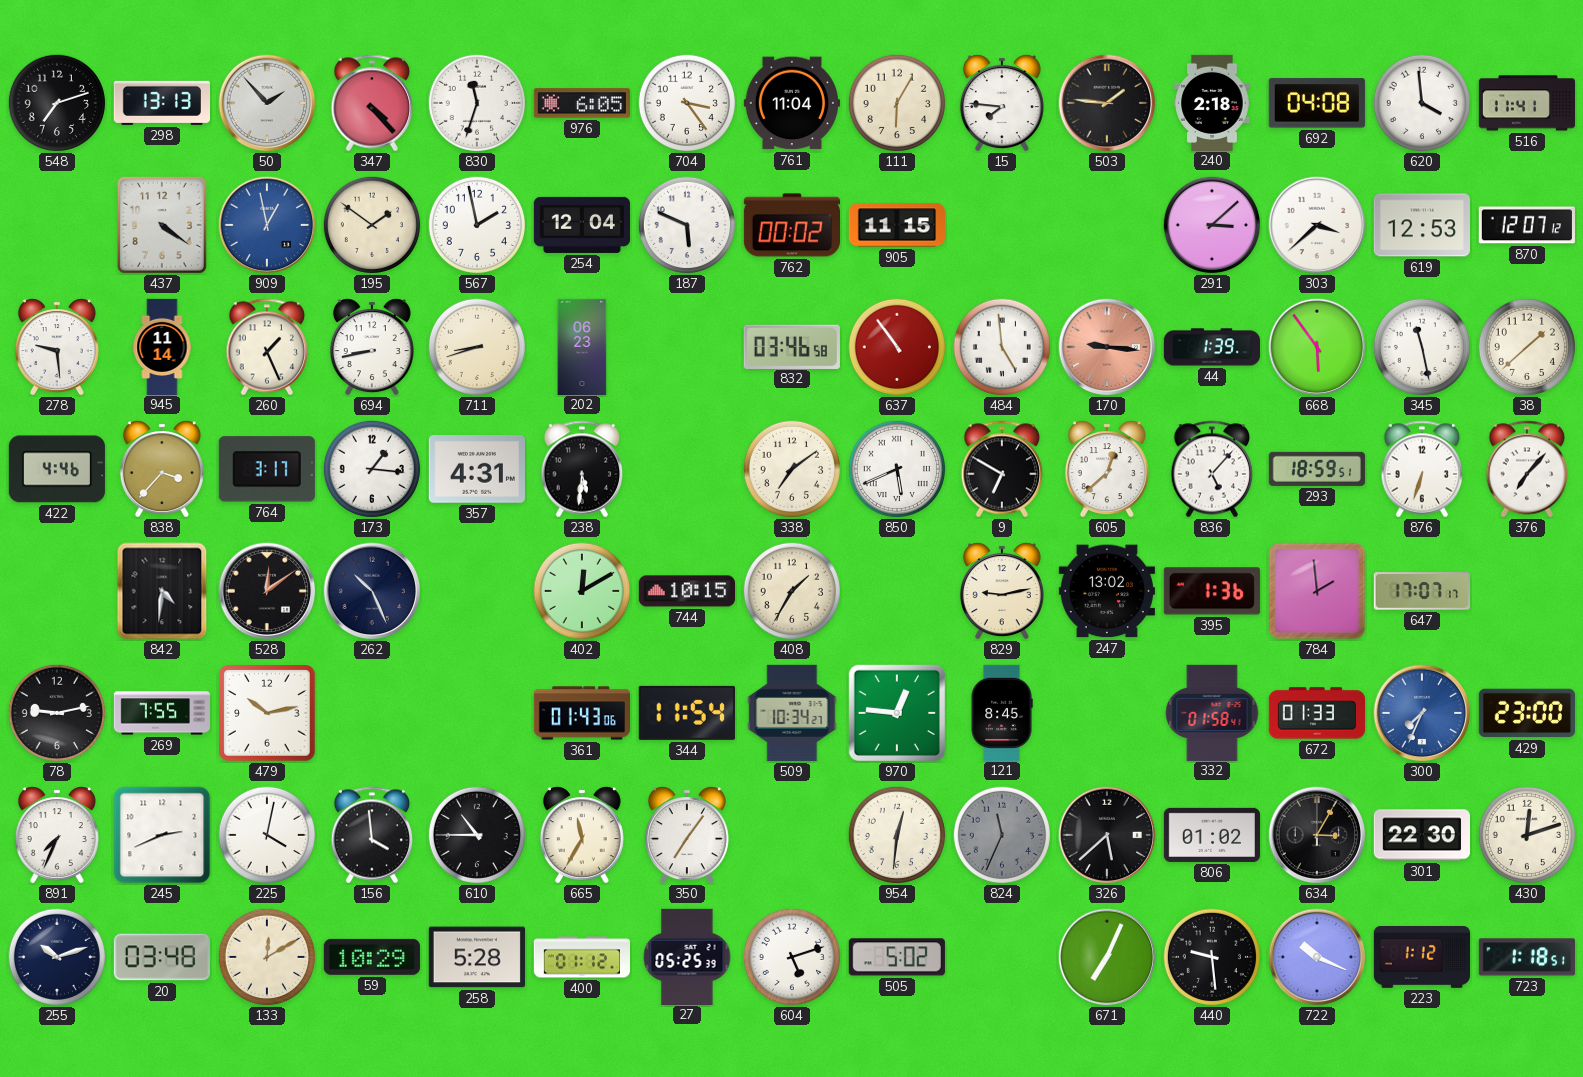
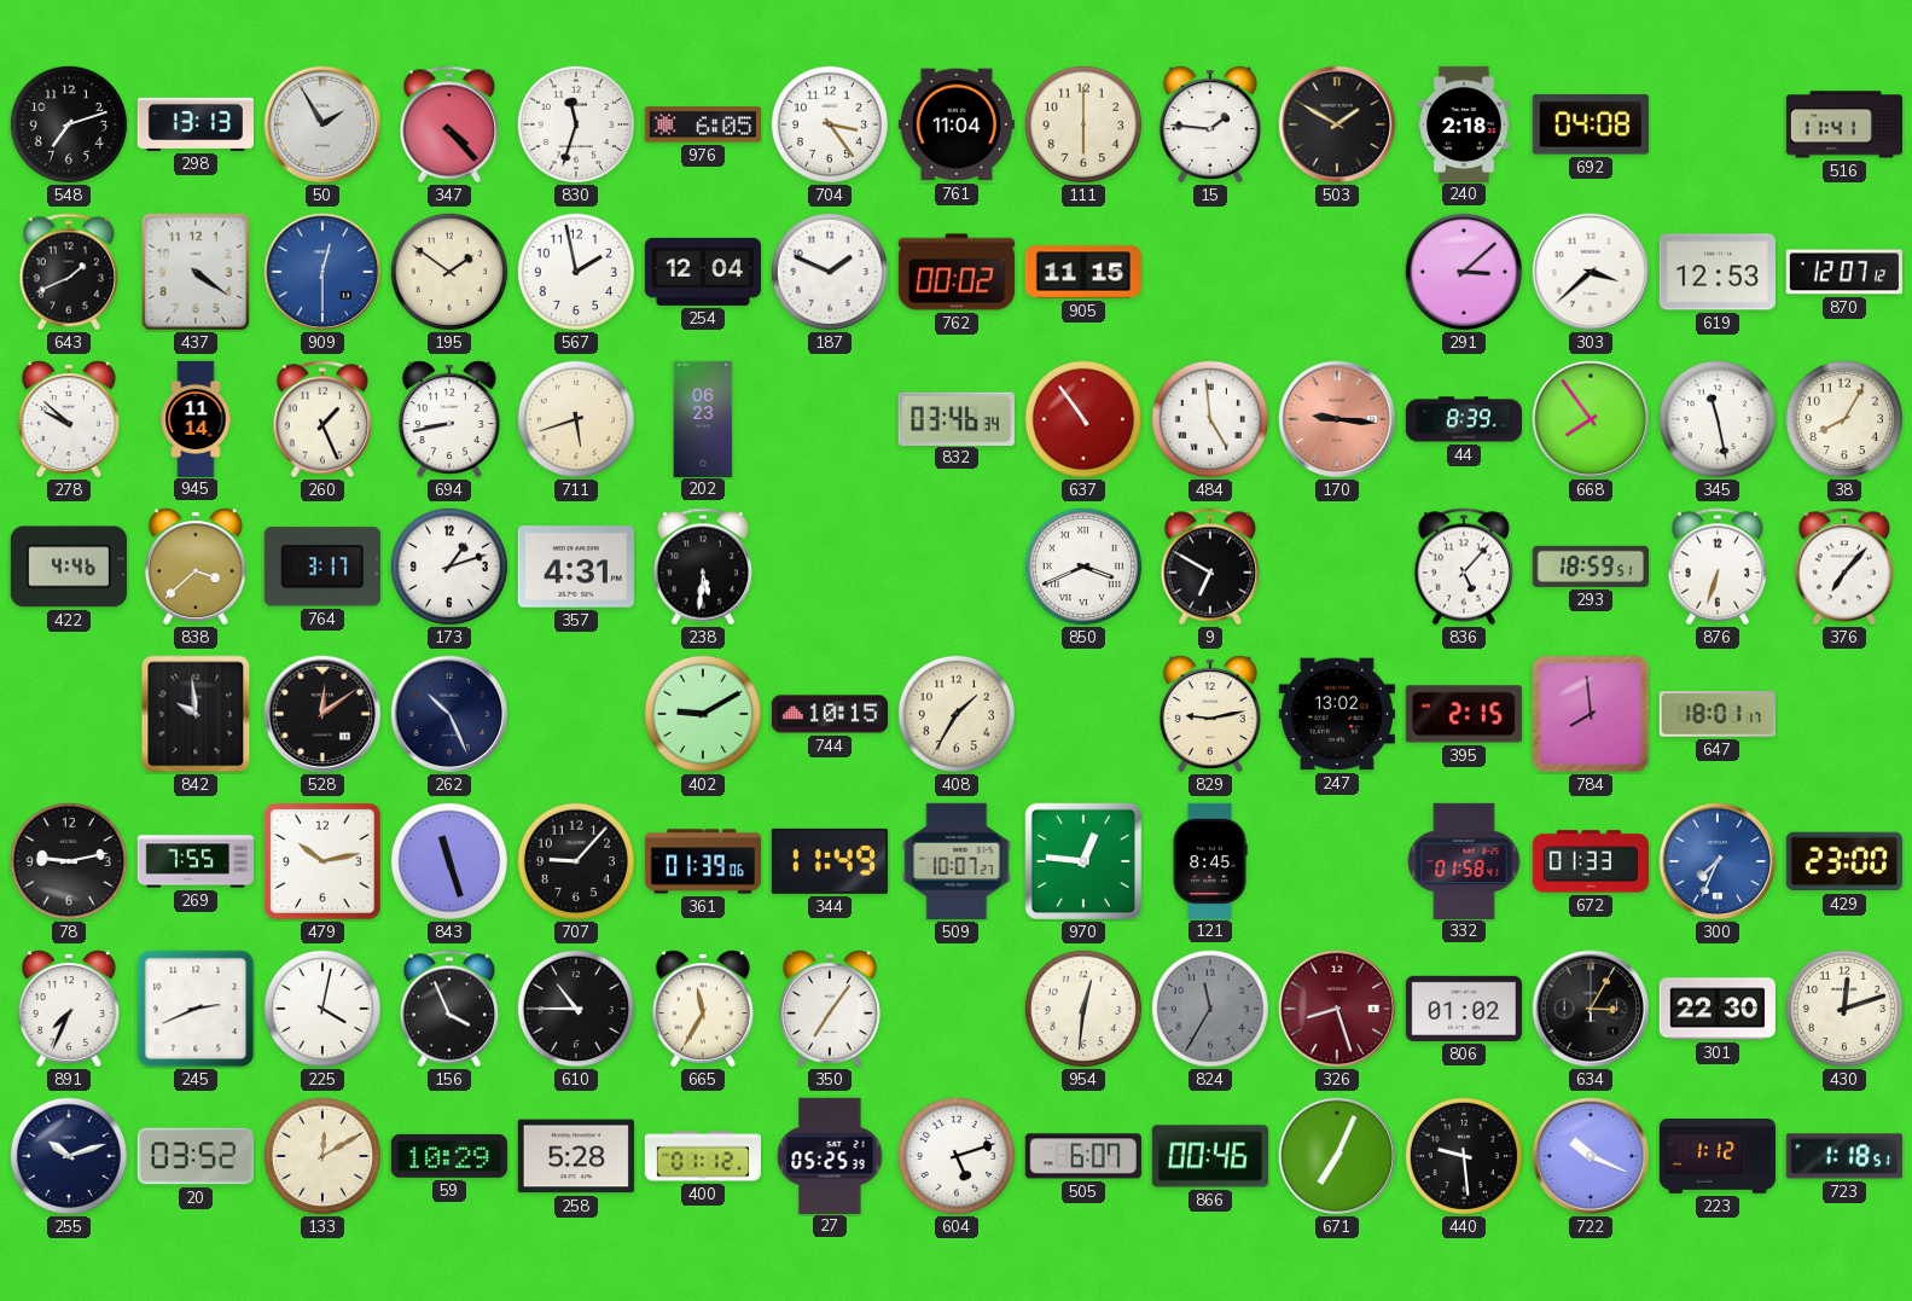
50: 1:53 -> 1:55
111: 6:05 -> 6:00
15: 7:46 -> 1:46
503: 1:46 -> 1:50
620: 3:59 -> none
643: none -> 1:41
909: 12:58 -> 12:30
187: 5:49 -> 1:49
278: 9:29 -> 9:52
711: 8:42 -> 5:42
832: 03:46:58 -> 03:46:34
44: 1:39 -> 8:39
668: 5:54 -> 7:54
38: 1:38 -> 8:05
838: 3:37 -> 3:38
173: 1:16 -> 1:12
338: 7:09 -> none
850: 5:41 -> 3:41
605: 12:38 -> none
842: 4:31 -> 9:59
402: 12:10 -> 9:10
395: 1:36 -> 2:15
784: 1:59 -> 7:59
647: 17:07 -> 18:01
843: none -> 11:27
707: none -> 9:07
361: 01:43 -> 01:39
344: 11:54 -> 11:49
509: 10:34 -> 10:07
156: 3:59 -> 3:56
824: 11:34 -> 11:35
326: 5:38 -> 8:27
326 dial: black -> burgundy
20: 03:48 -> 03:52
505: 5:02 -> 6:07
866: none -> 00:46
